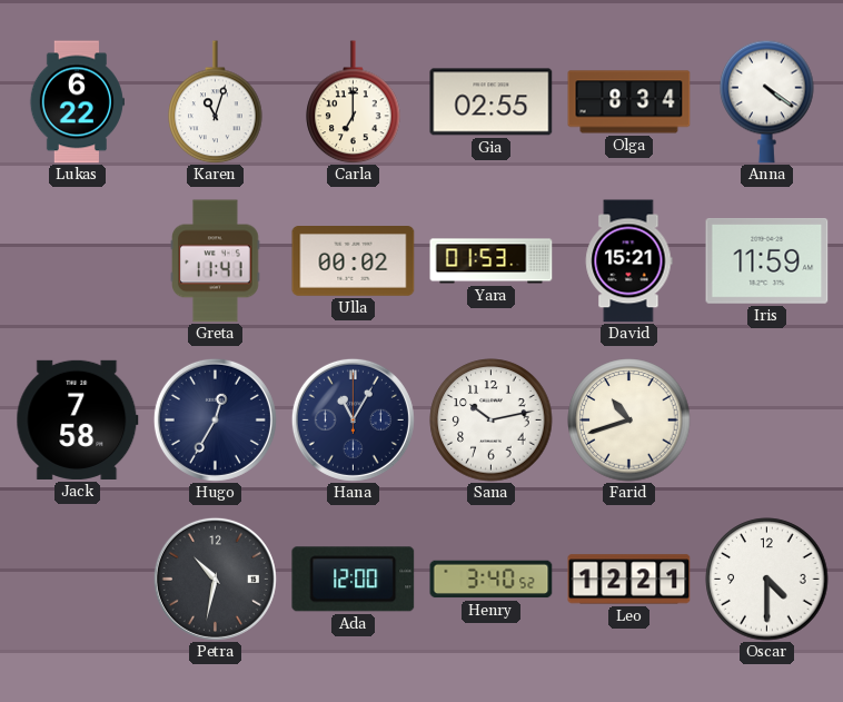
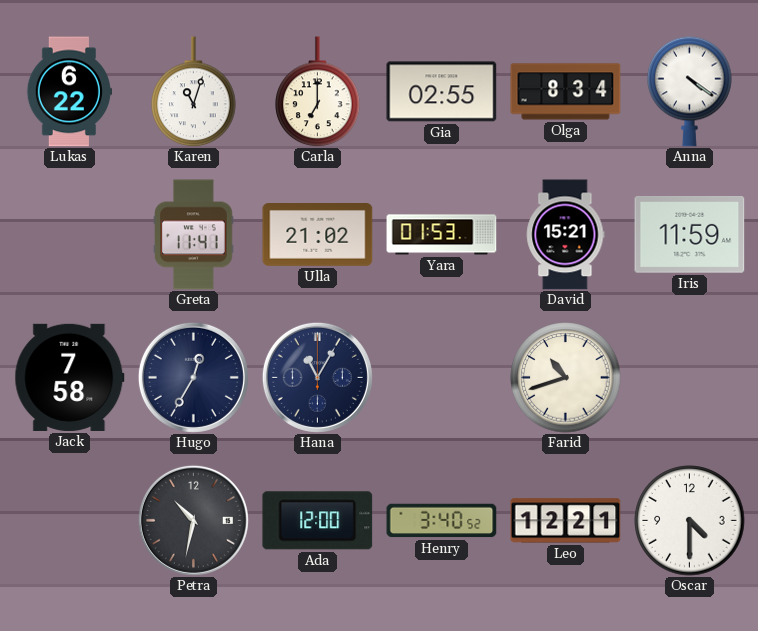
Ulla: 00:02 -> 21:02
Sana: 10:13 -> none
